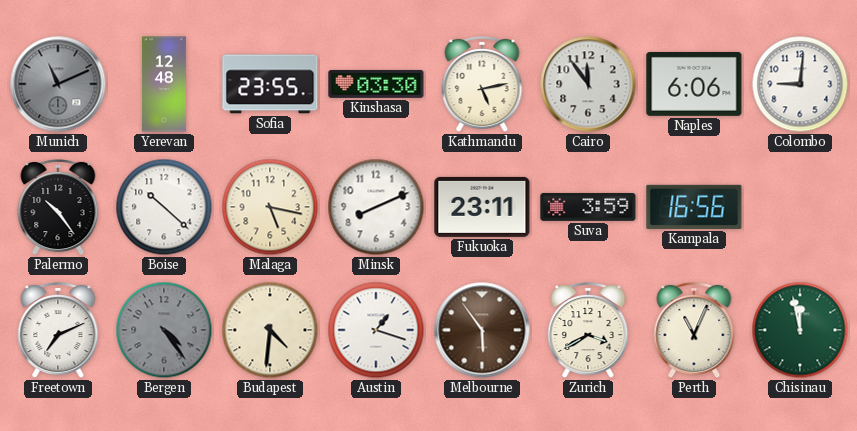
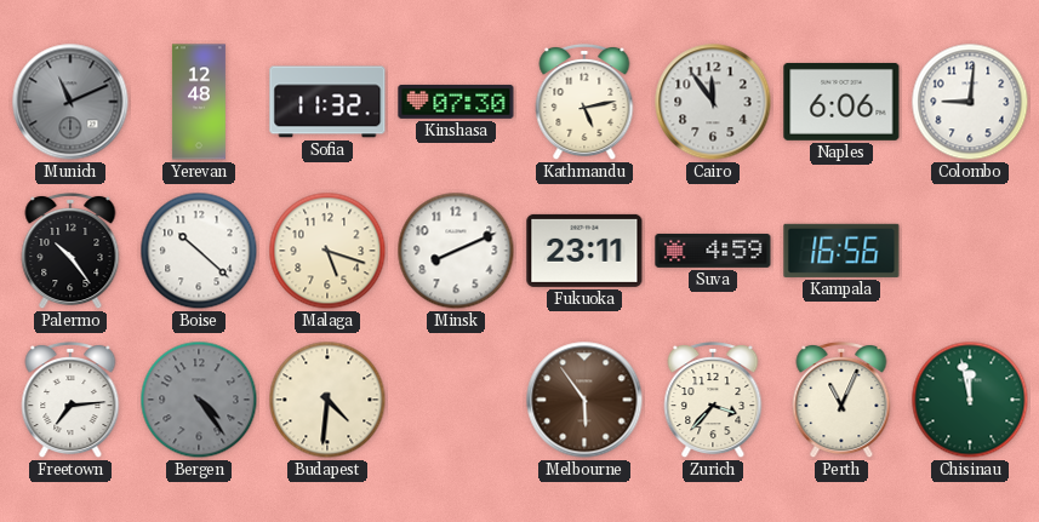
Sofia: 23:55 -> 11:32
Kinshasa: 03:30 -> 07:30
Malaga: 5:17 -> 5:18
Suva: 3:59 -> 4:59
Freetown: 7:11 -> 7:14
Austin: 1:18 -> none
Zurich: 3:40 -> 3:37
